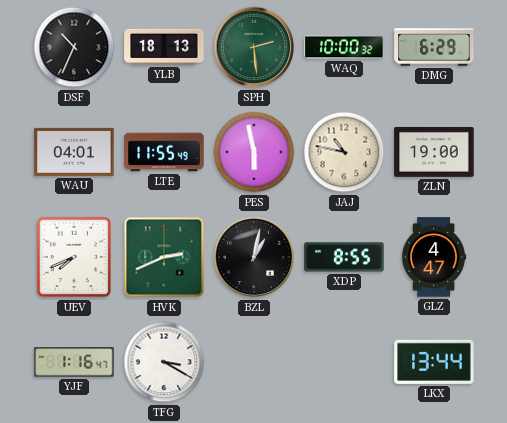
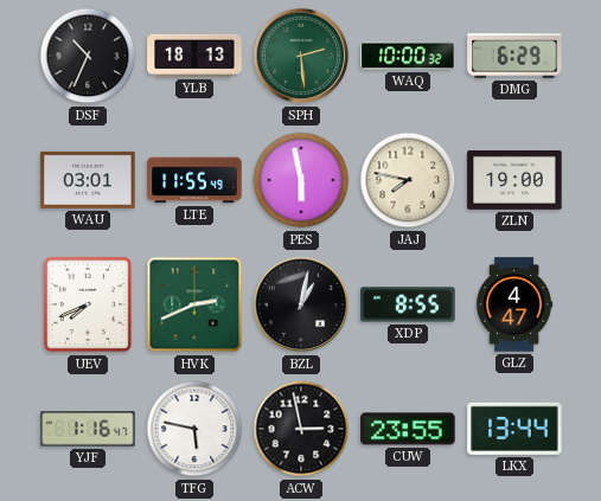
WAU: 04:01 -> 03:01
JAJ: 10:47 -> 7:47
TFG: 3:20 -> 5:47
ACW: none -> 2:58
CUW: none -> 23:55
